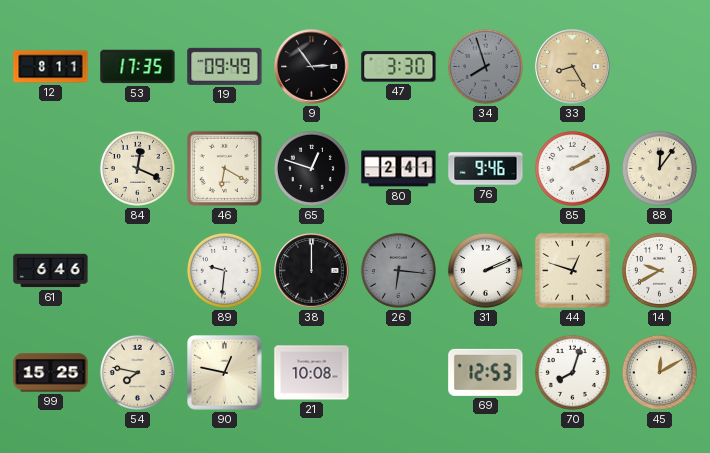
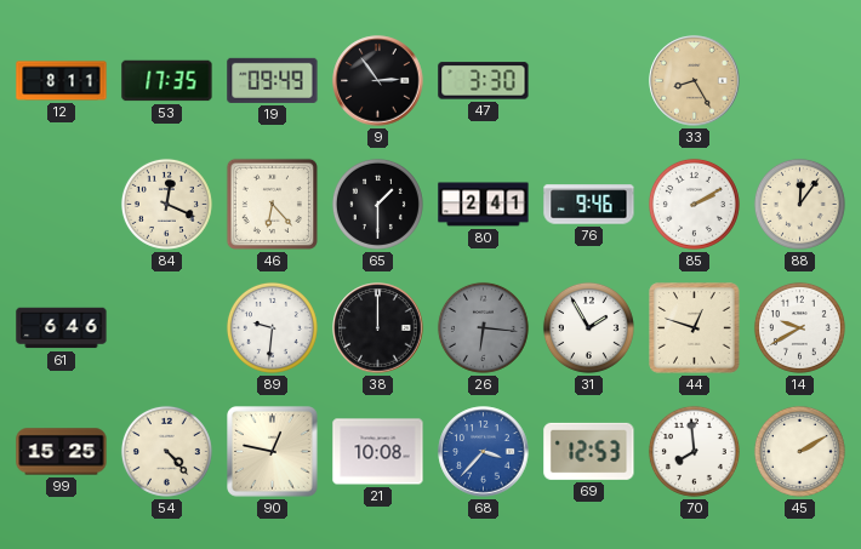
34: 7:57 -> none
46: 6:20 -> 6:23
65: 12:48 -> 1:30
31: 2:11 -> 1:55
54: 7:47 -> 4:23
68: none -> 3:37
70: 8:03 -> 7:59
45: 12:10 -> 2:10
